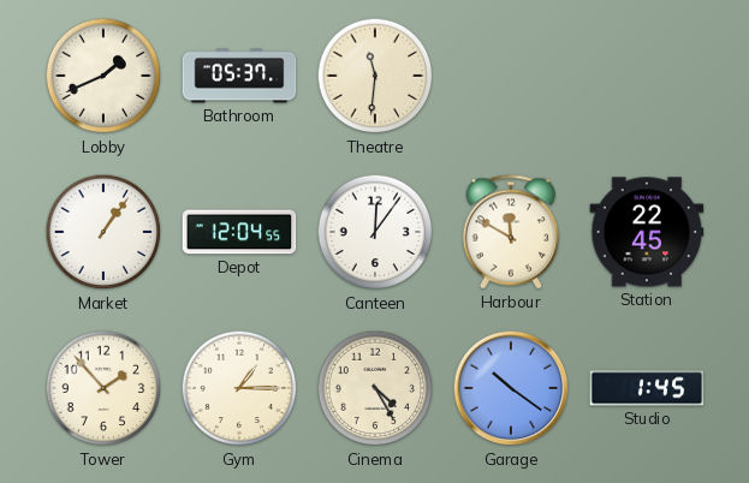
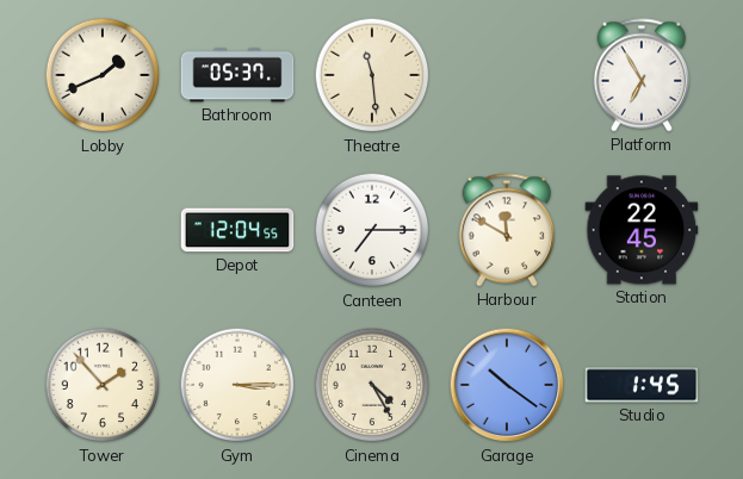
Theatre: 11:31 -> 11:29
Platform: none -> 6:55
Market: 1:06 -> none
Canteen: 12:06 -> 7:15
Gym: 1:15 -> 3:15
